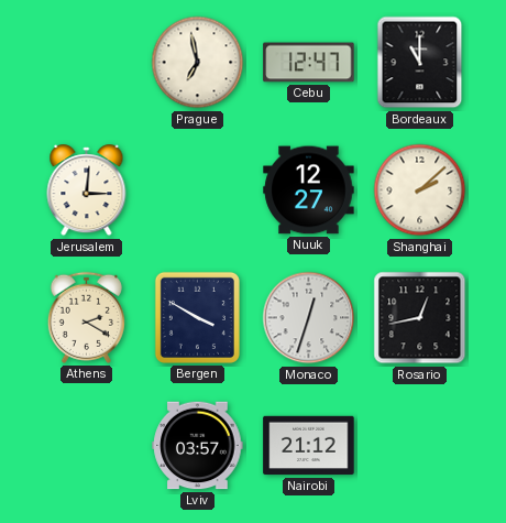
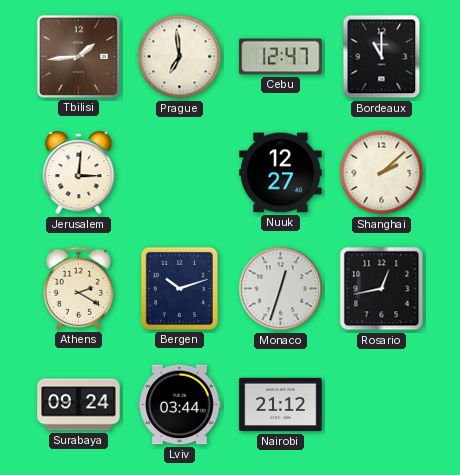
Tbilisi: none -> 1:44
Prague: 6:58 -> 6:59
Bergen: 3:50 -> 10:12
Surabaya: none -> 09:24
Lviv: 03:57 -> 03:44
